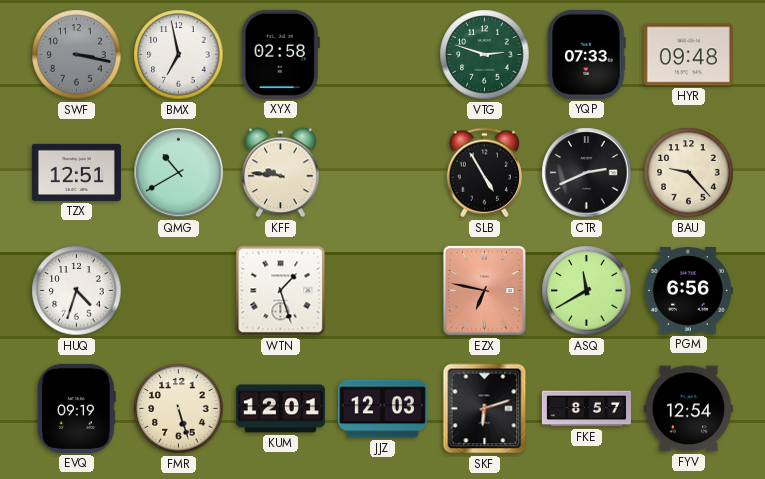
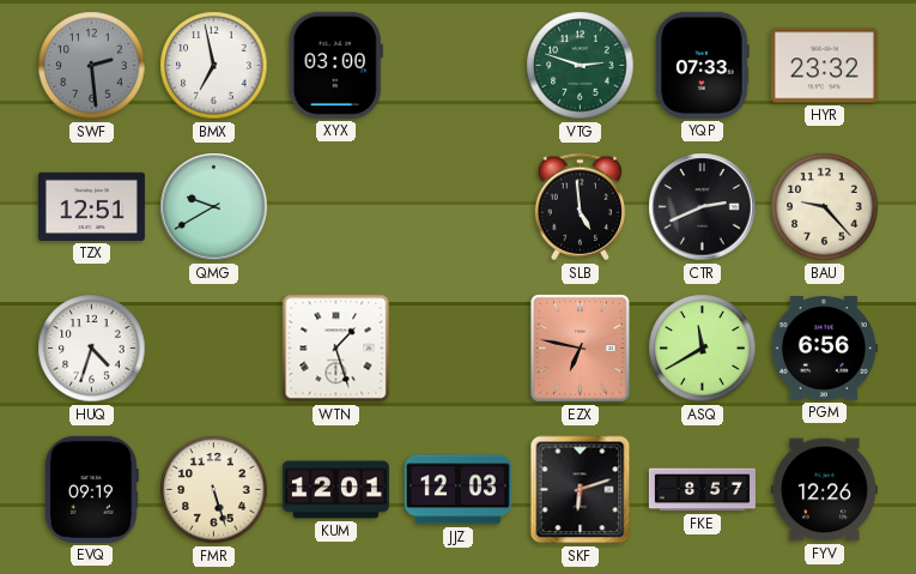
SWF: 3:17 -> 2:29
XYX: 02:58 -> 03:00
HYR: 09:48 -> 23:32
QMG: 10:40 -> 9:40
KFF: 9:46 -> none
SLB: 4:55 -> 4:59
FYV: 12:54 -> 12:26
